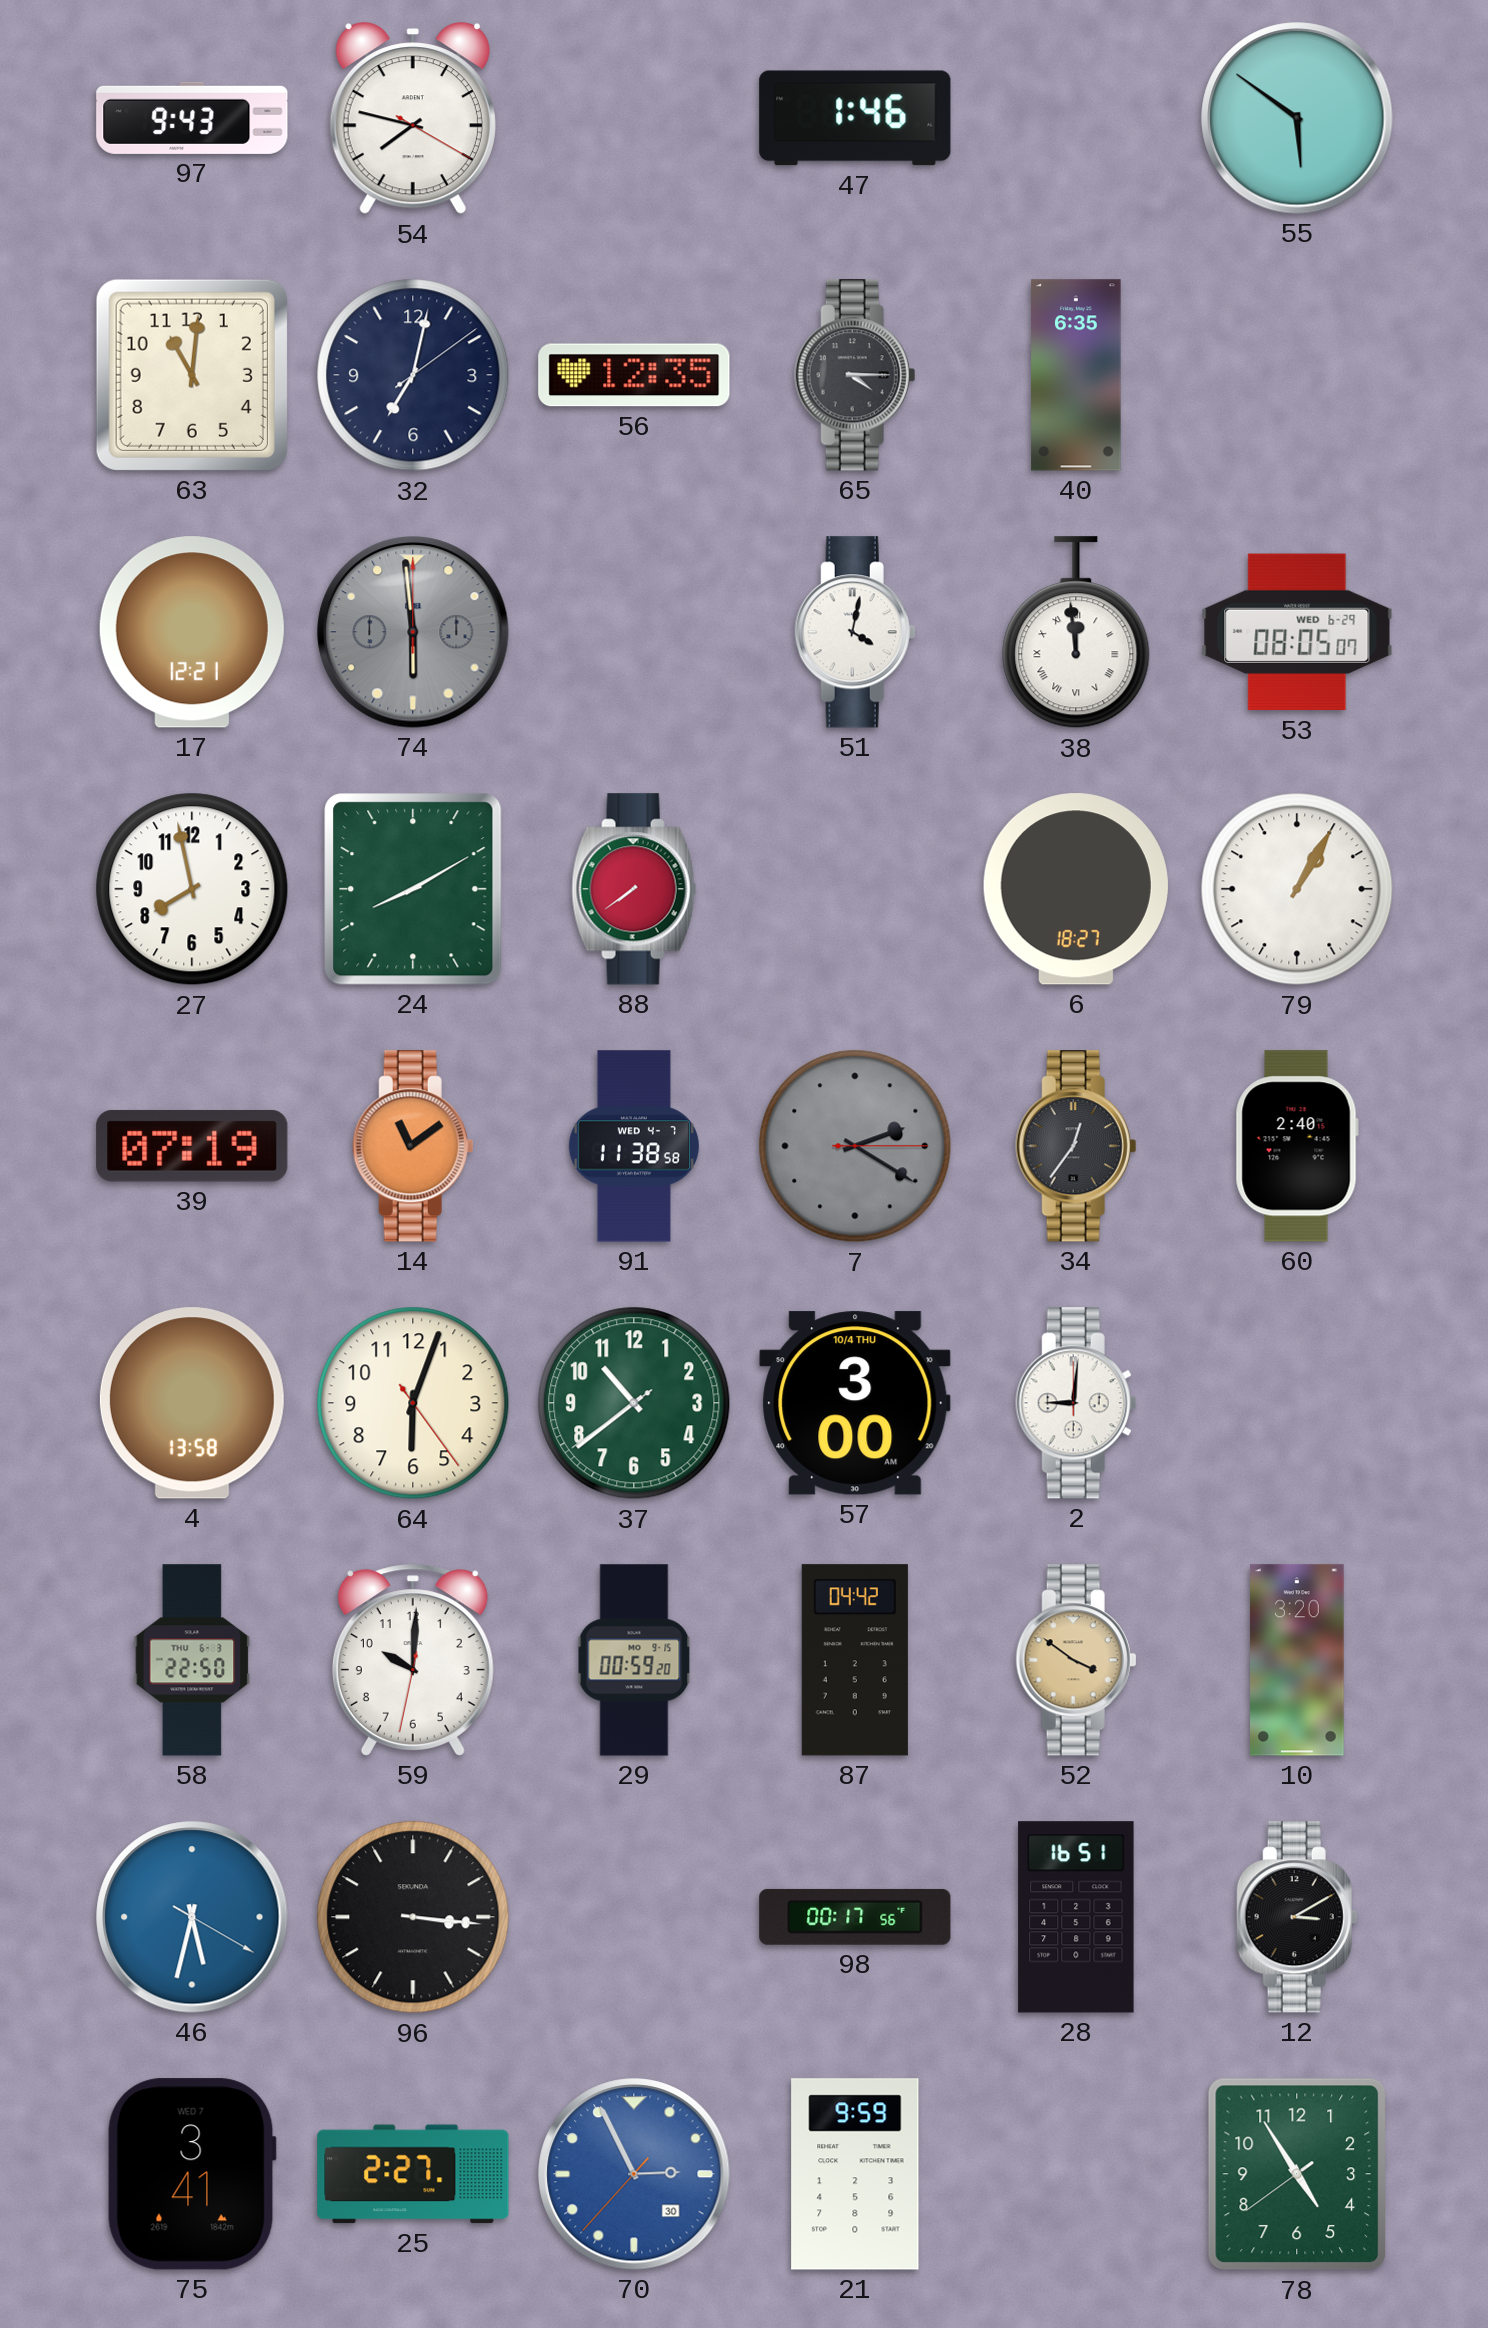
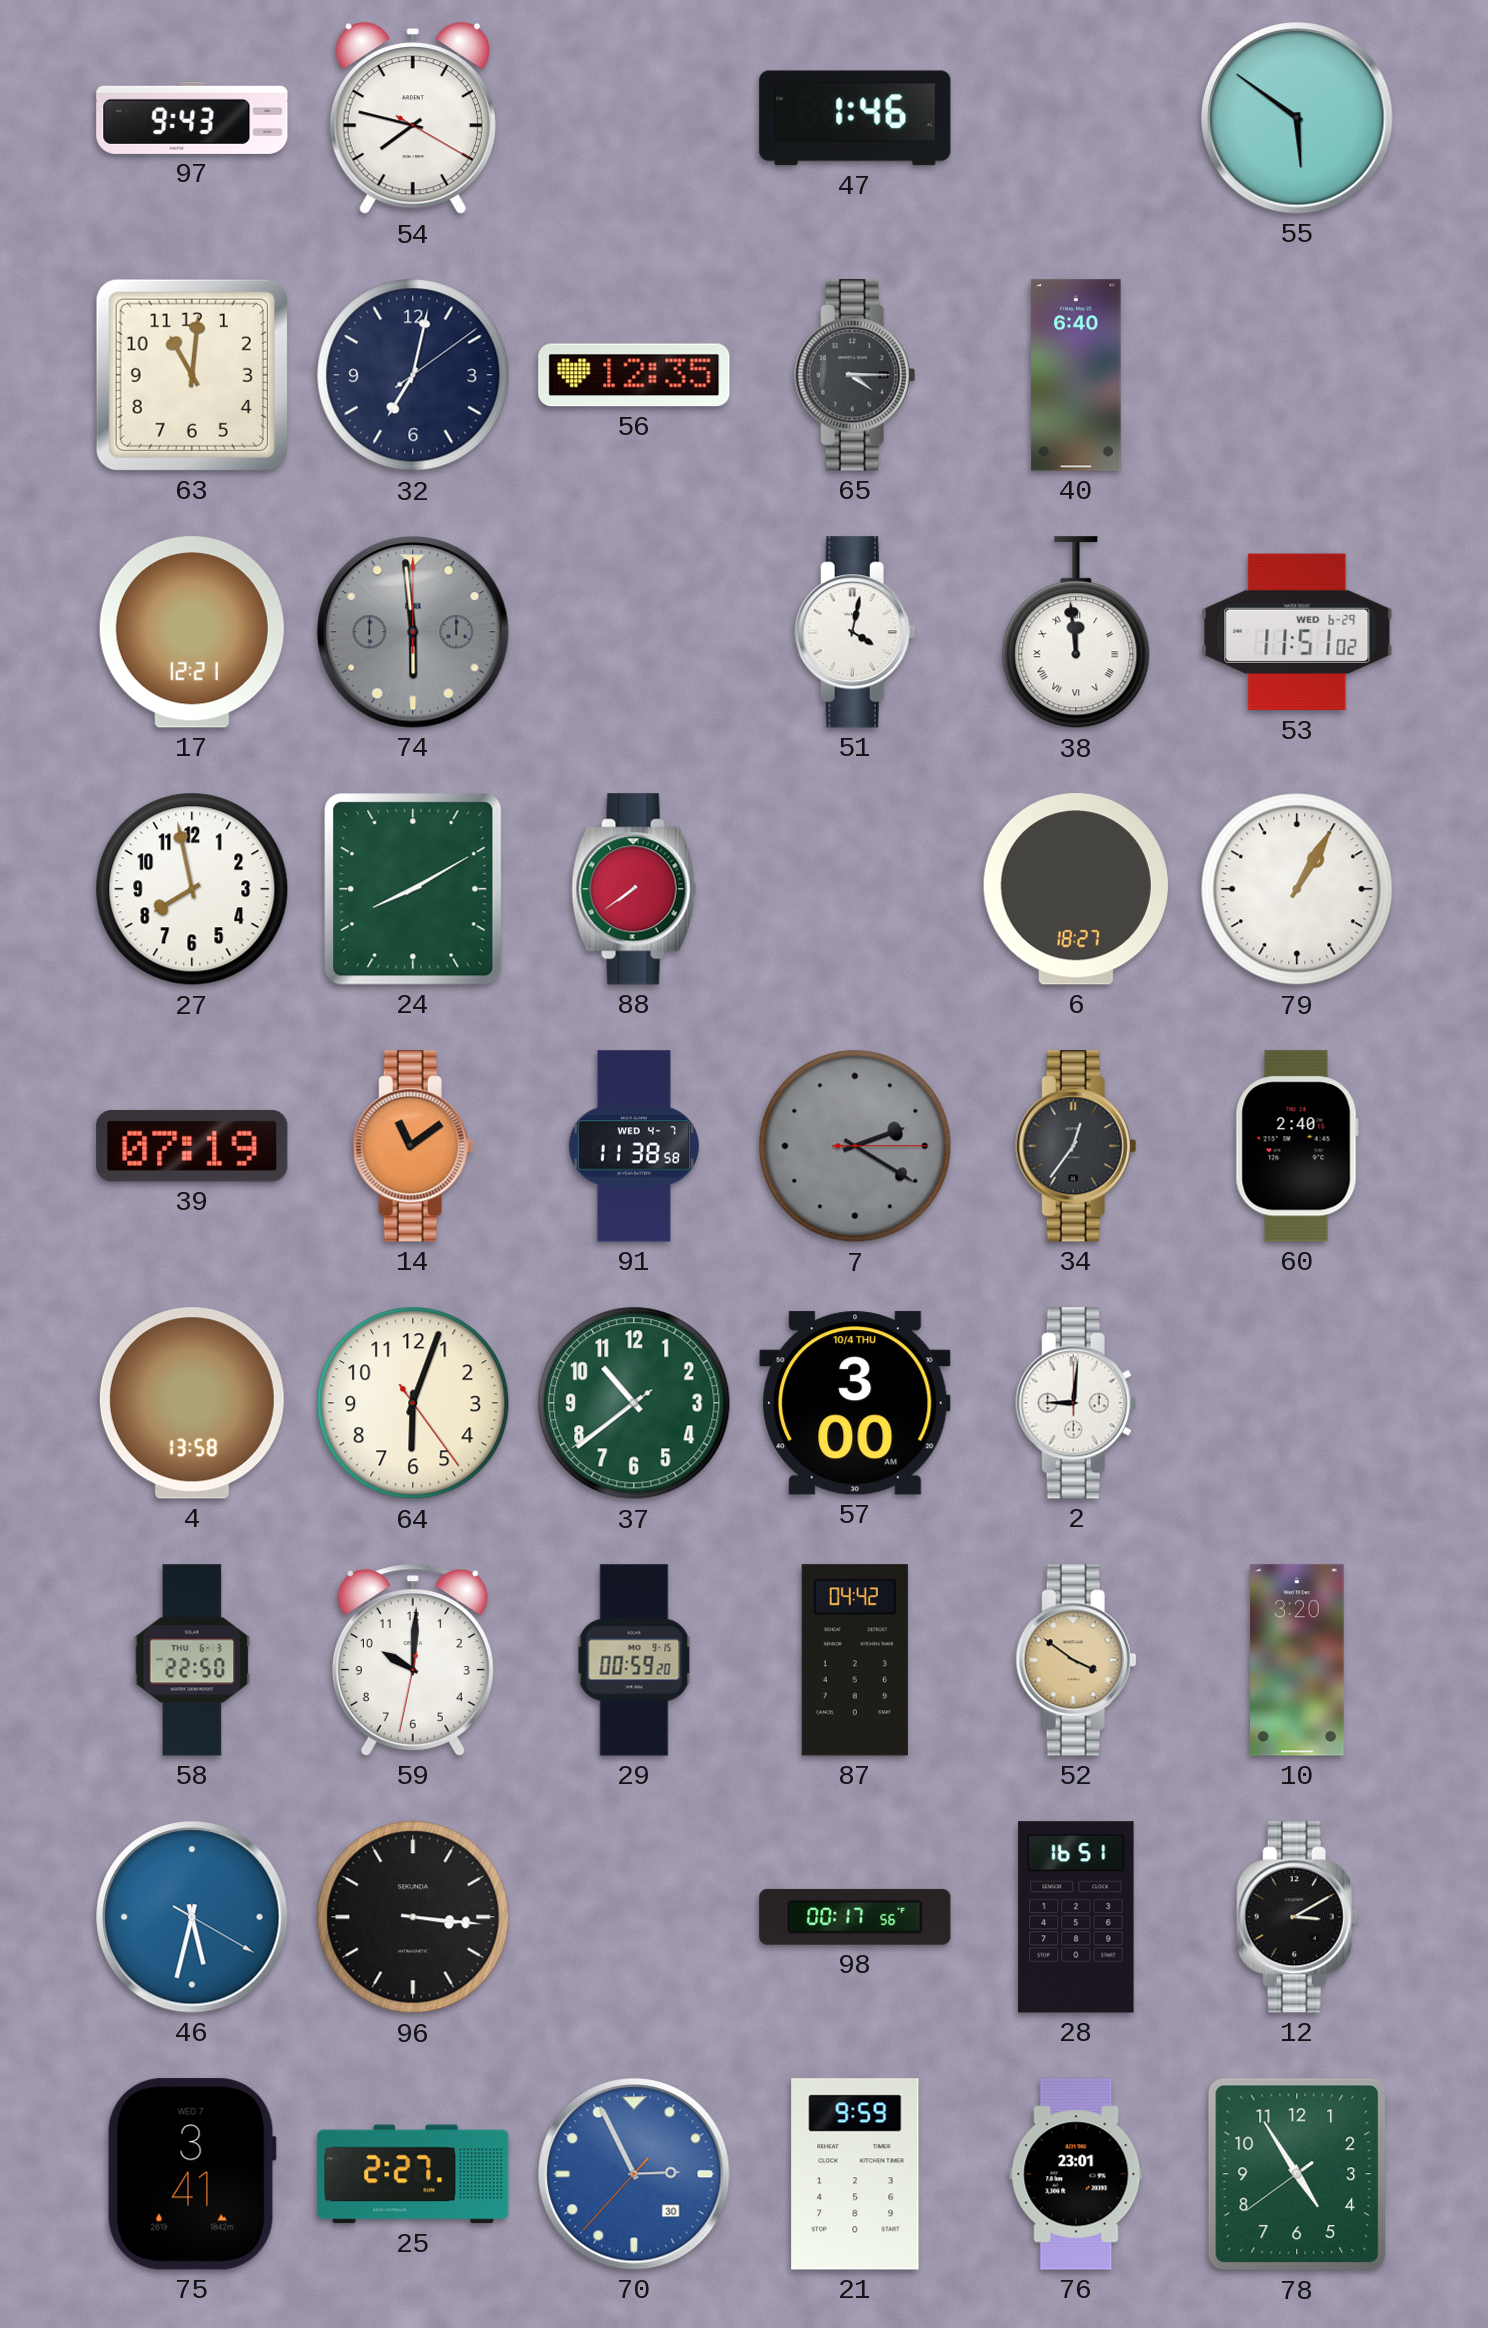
40: 6:35 -> 6:40
53: 08:05 -> 11:51
76: none -> 23:01
